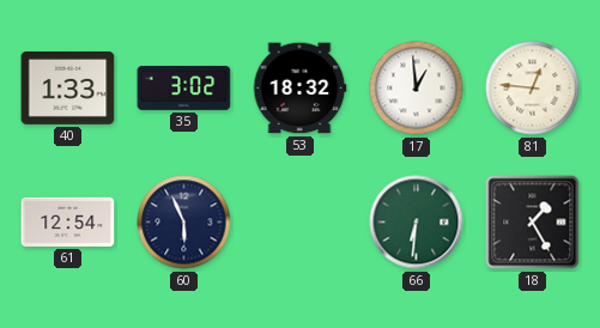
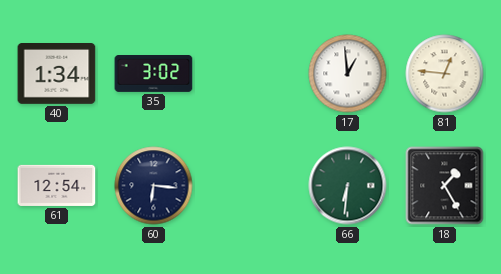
40: 1:33 -> 1:34
53: 18:32 -> none
60: 5:56 -> 6:16
